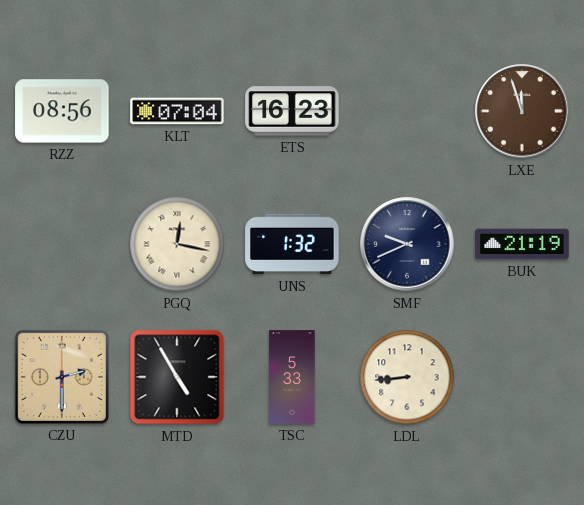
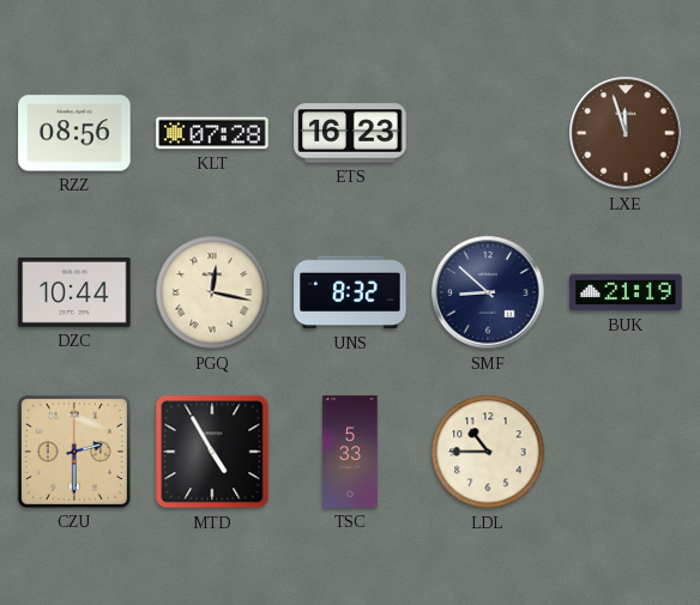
KLT: 07:04 -> 07:28
DZC: none -> 10:44
UNS: 1:32 -> 8:32
SMF: 9:41 -> 8:52
LDL: 8:44 -> 10:45
